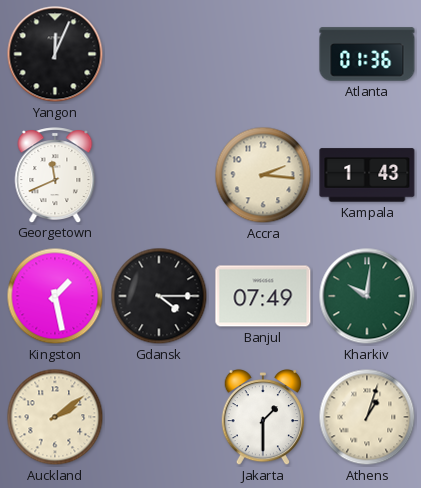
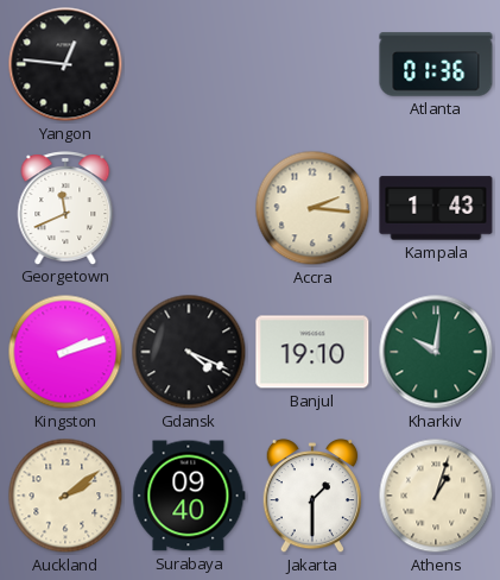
Yangon: 12:04 -> 12:46
Kingston: 1:28 -> 2:12
Gdansk: 4:15 -> 4:19
Banjul: 07:49 -> 19:10
Surabaya: none -> 09:40
